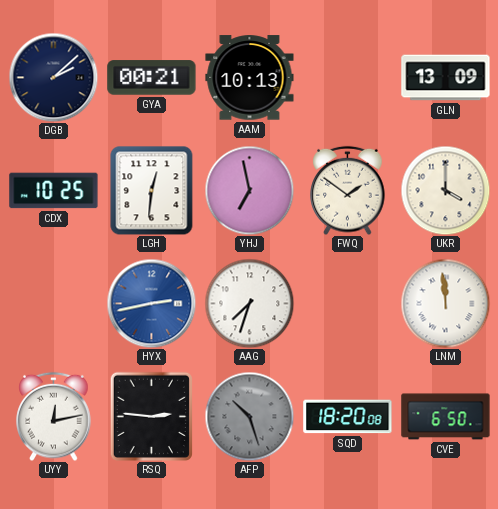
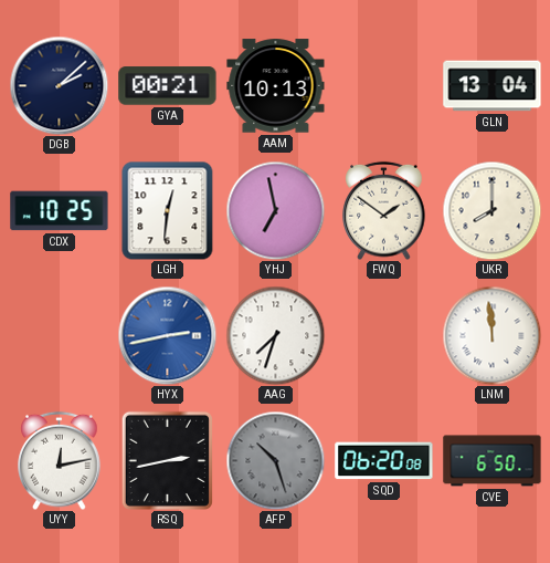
GLN: 13:09 -> 13:04
UKR: 4:00 -> 8:00
RSQ: 2:46 -> 2:43
SQD: 18:20 -> 06:20
